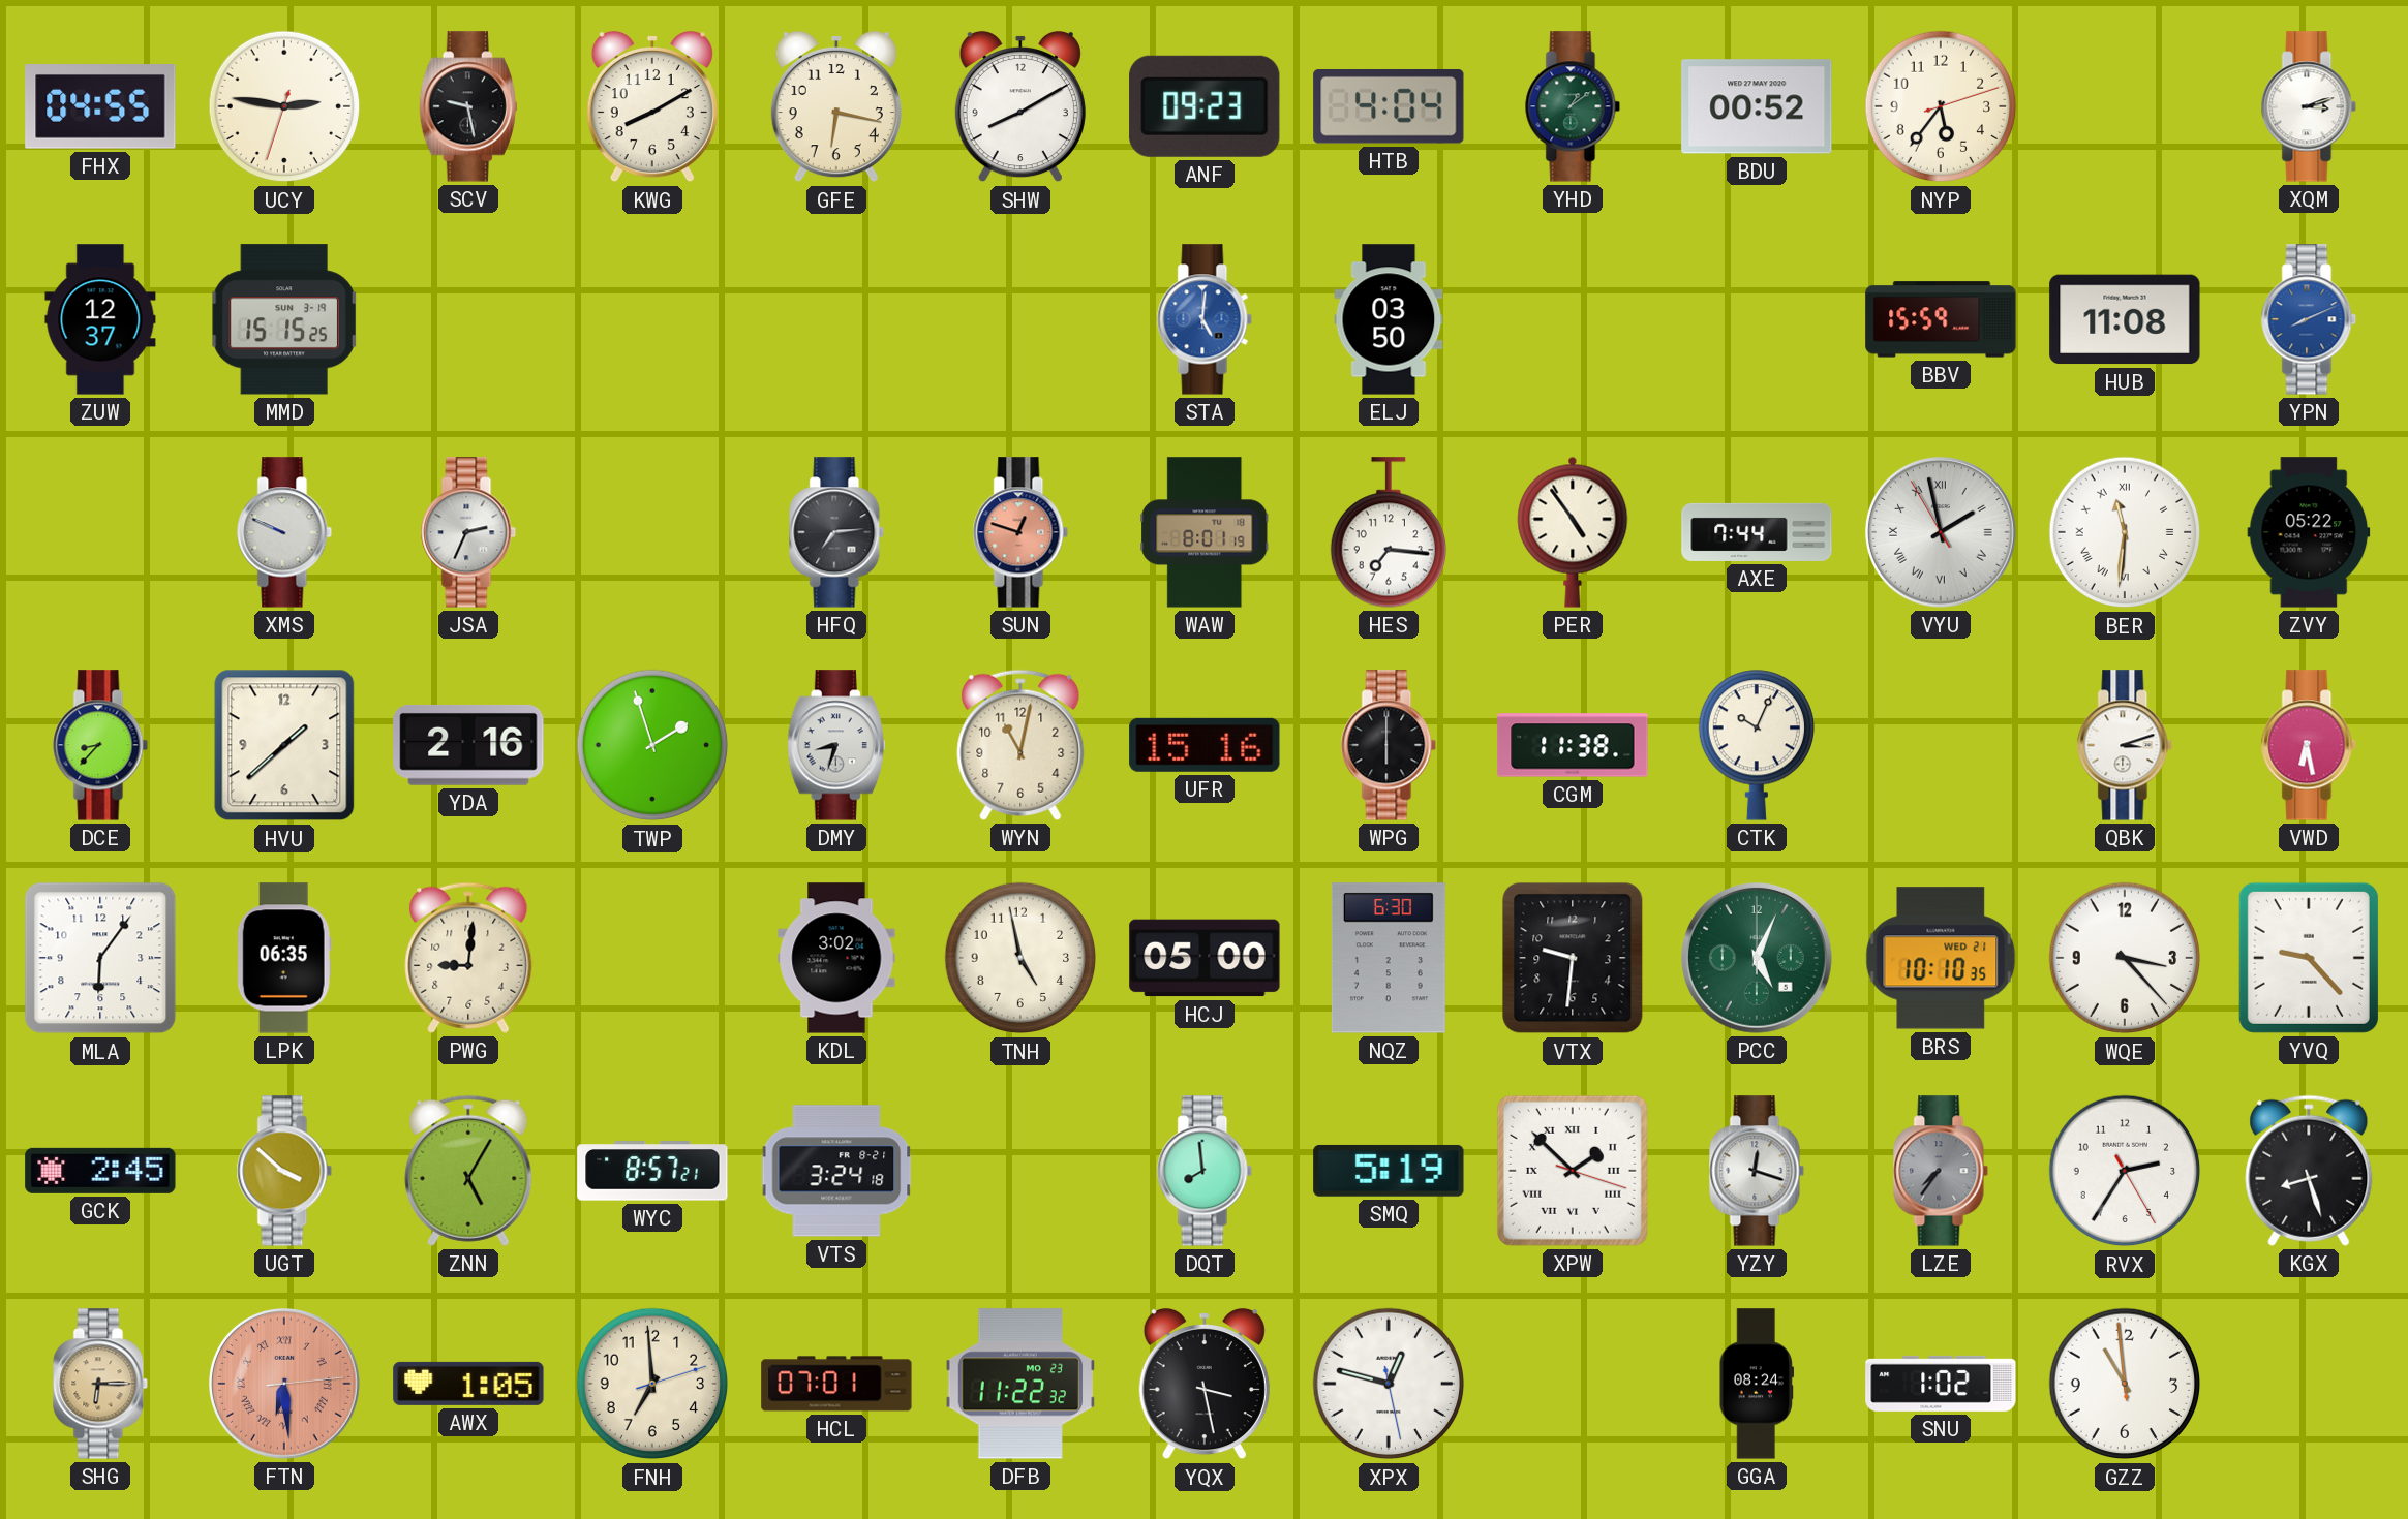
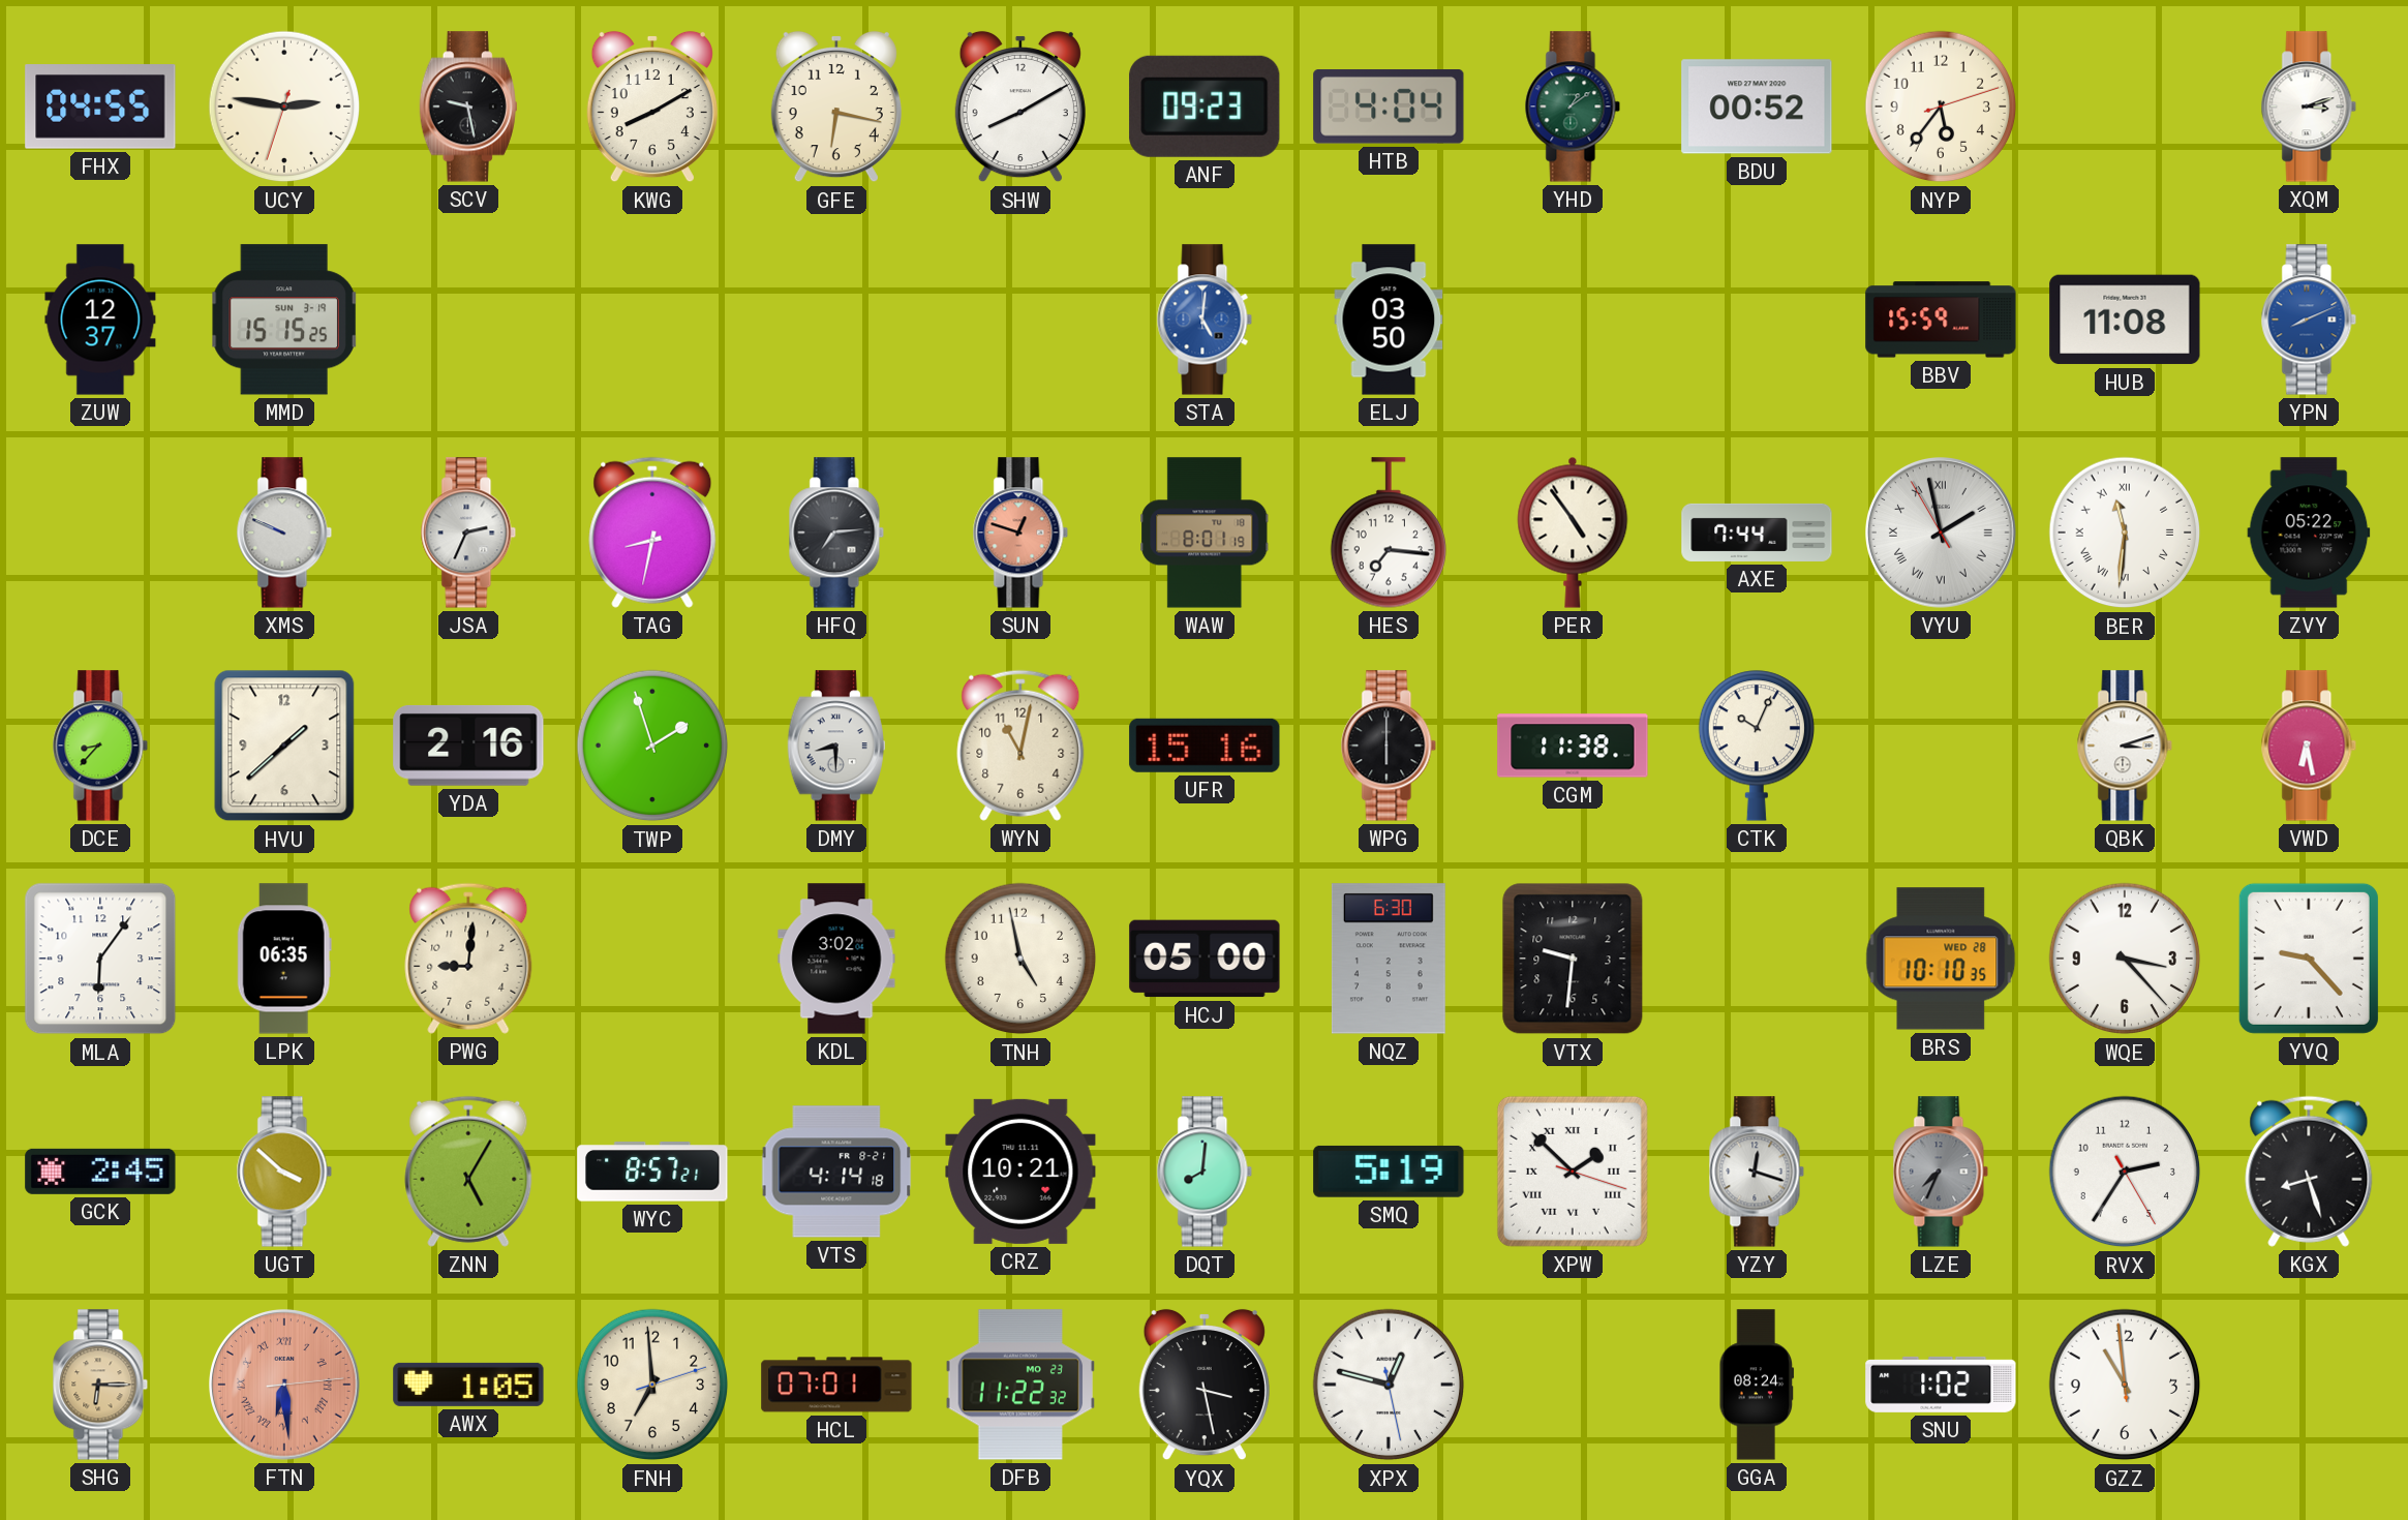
TAG: none -> 8:32
DMY: 8:33 -> 8:30
PCC: 5:04 -> none
BRS date: WED 21 -> WED 28
VTS: 3:24 -> 4:14
CRZ: none -> 10:21
DQT: 7:59 -> 8:01
LZE: 7:36 -> 7:34
